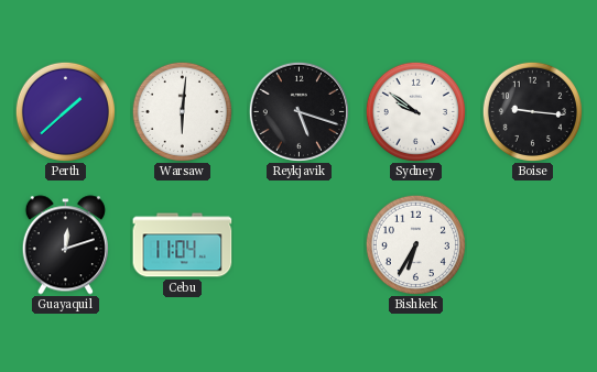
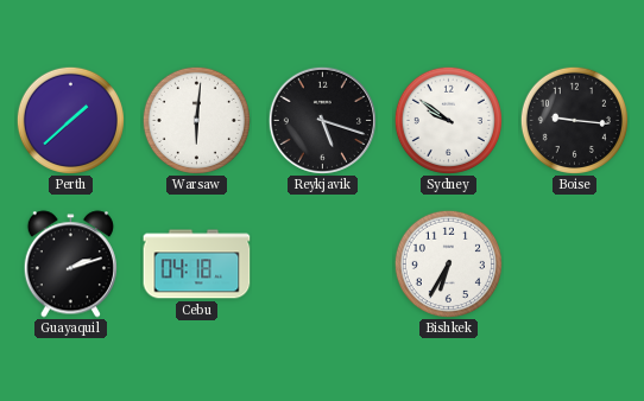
Guayaquil: 12:12 -> 2:12
Cebu: 11:04 -> 04:18
